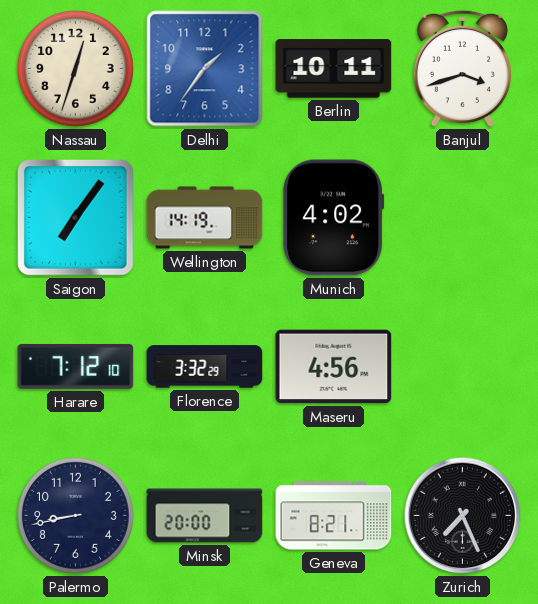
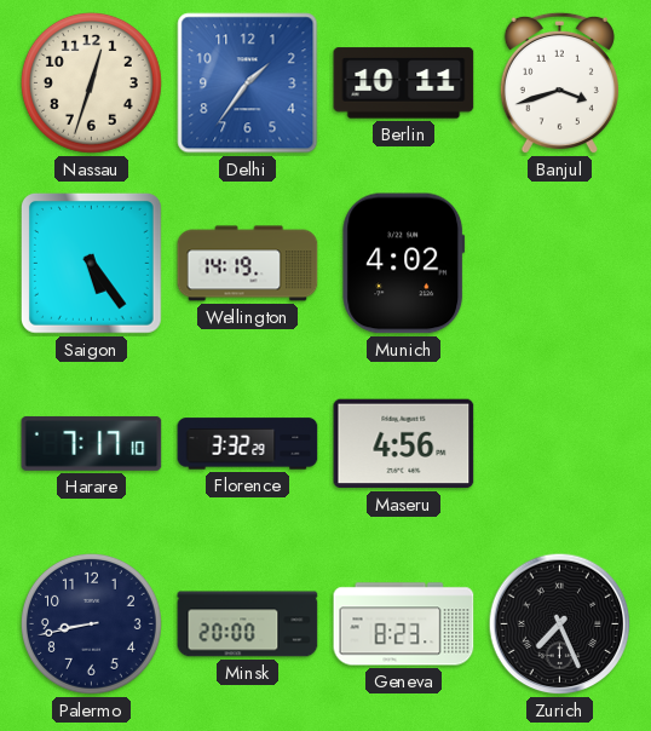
Saigon: 7:06 -> 5:24
Harare: 7:12 -> 7:17
Geneva: 8:21 -> 8:23
